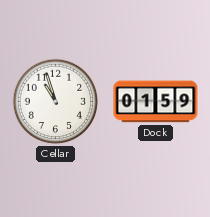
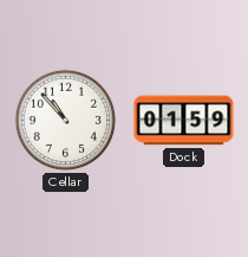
Cellar: 10:57 -> 10:53
